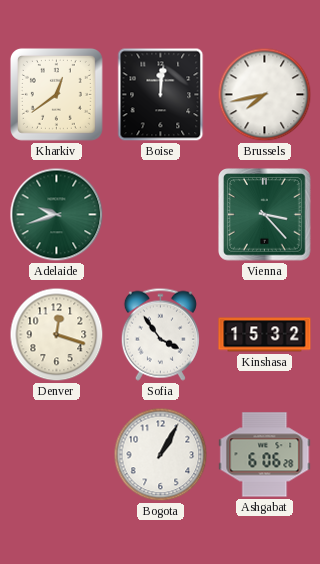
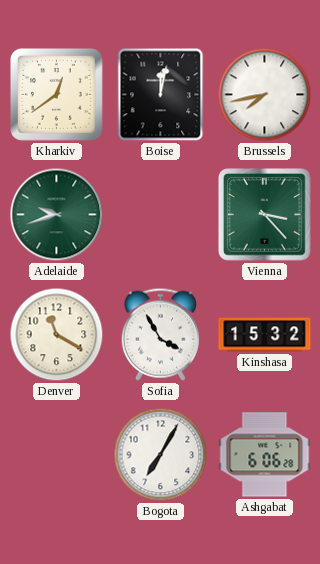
Boise: 12:01 -> 12:02
Denver: 12:18 -> 11:20
Sofia: 3:54 -> 3:55
Bogota: 1:05 -> 7:05
